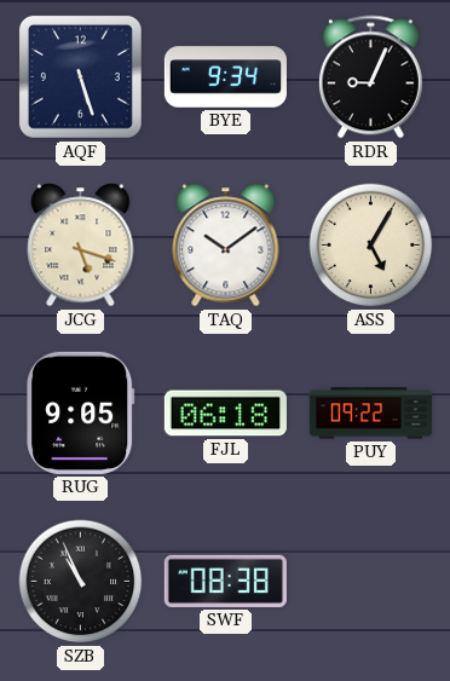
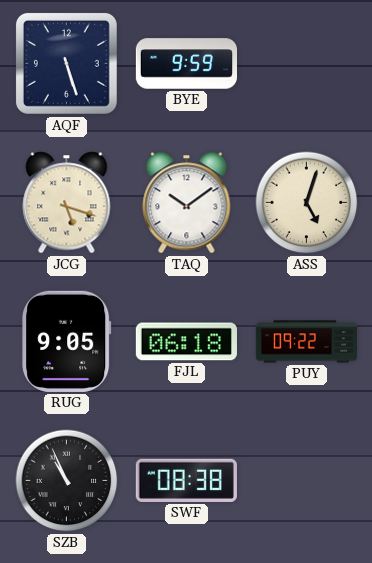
BYE: 9:34 -> 9:59
RDR: 9:04 -> none
ASS: 5:05 -> 5:03
